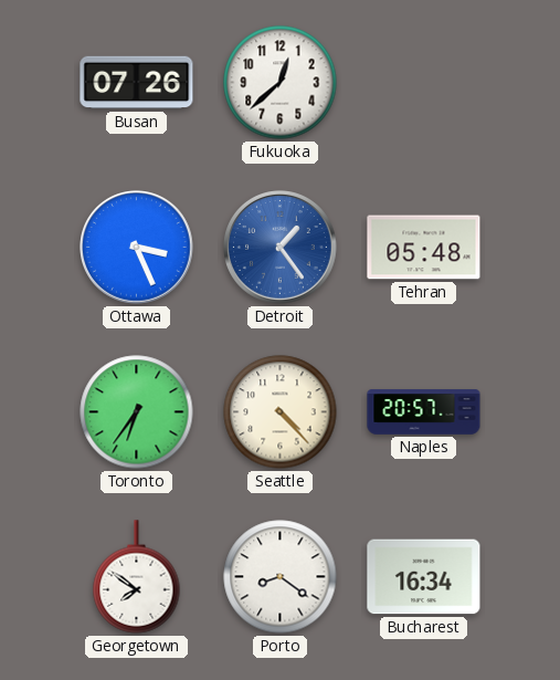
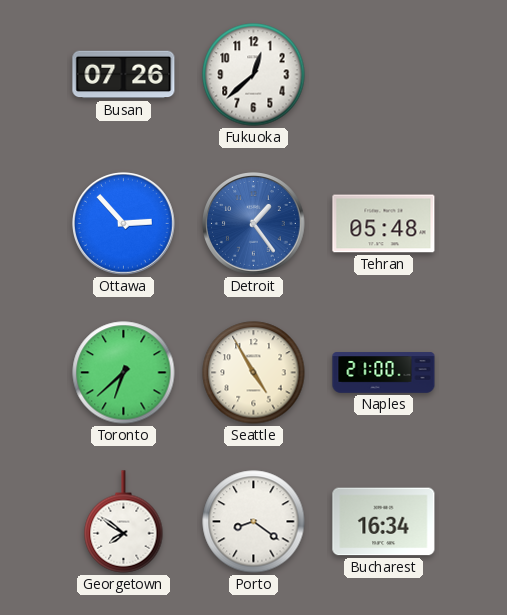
Ottawa: 3:26 -> 2:53
Toronto: 6:36 -> 6:38
Seattle: 4:23 -> 4:55
Naples: 20:57 -> 21:00
